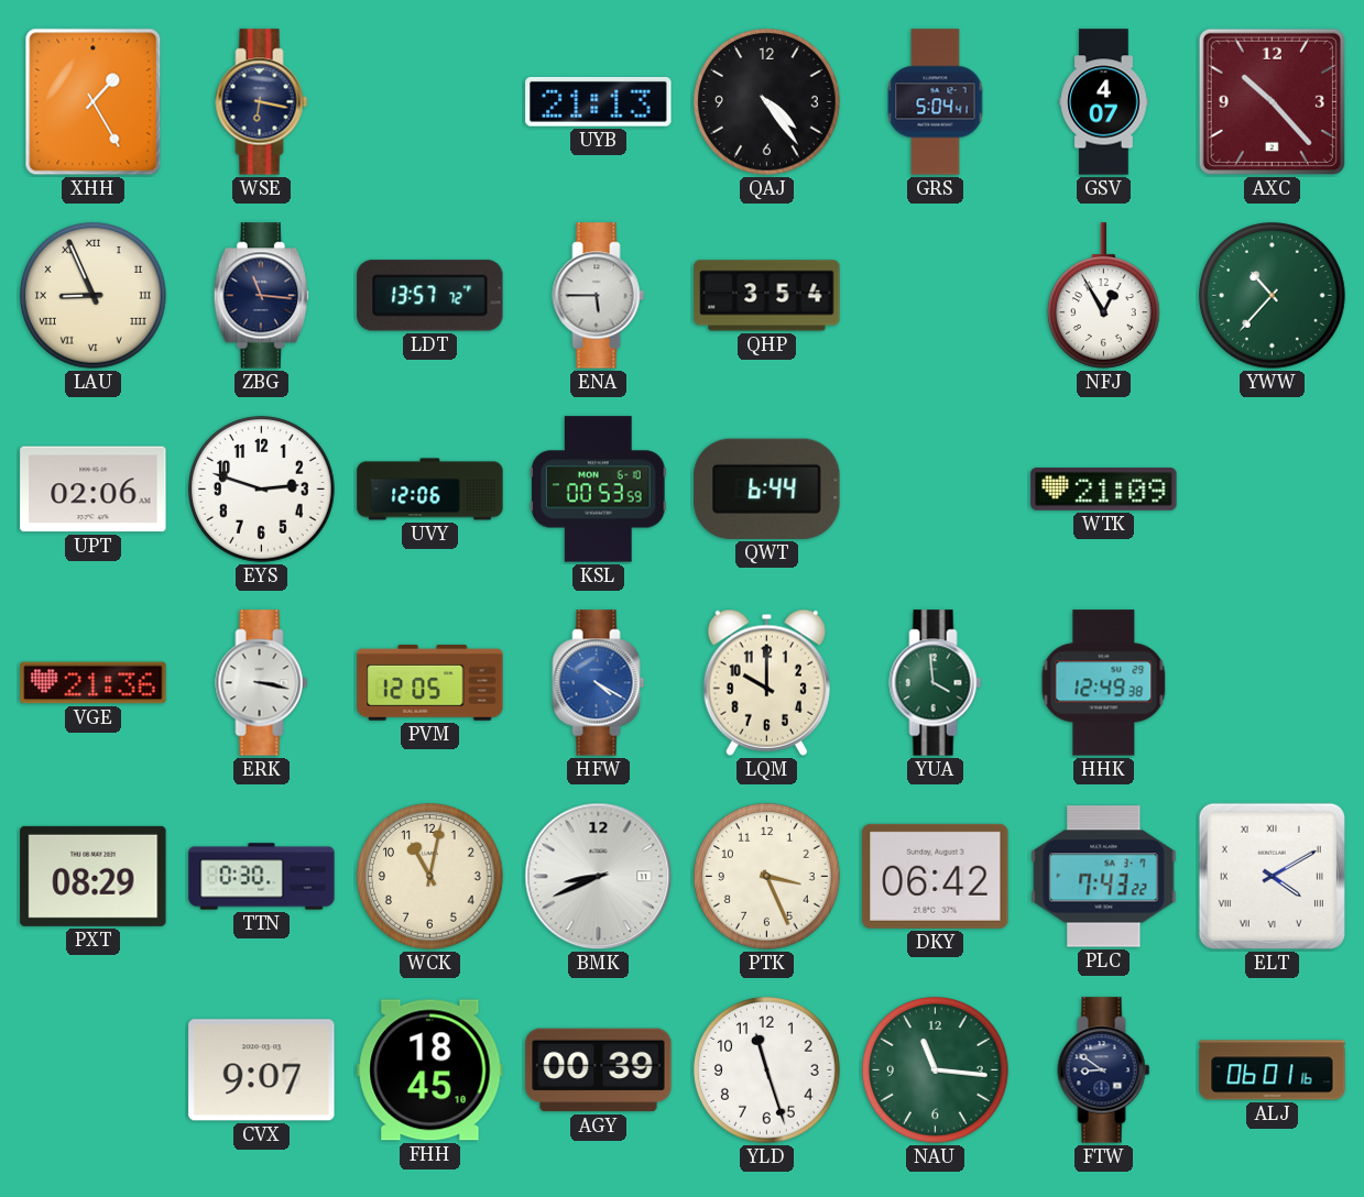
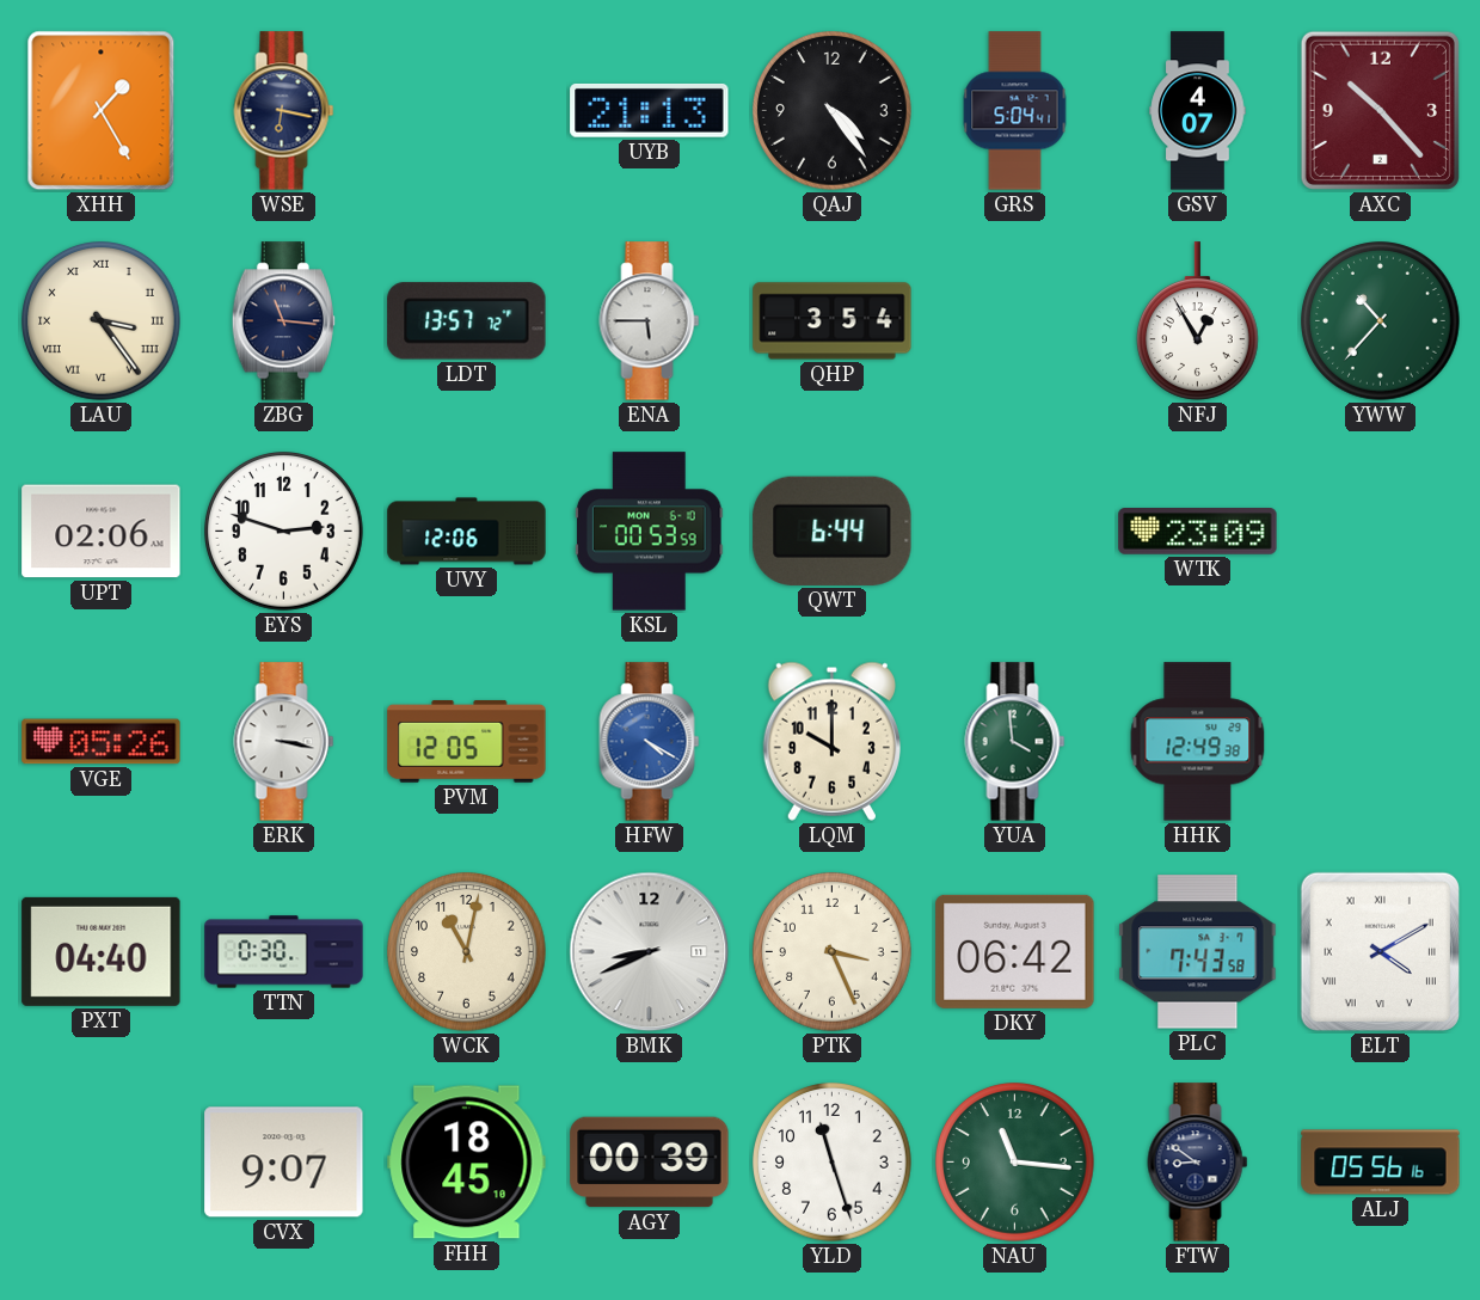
LAU: 8:56 -> 3:24
WTK: 21:09 -> 23:09
VGE: 21:36 -> 05:26
PXT: 08:29 -> 04:40
PLC: 7:43:22 -> 7:43:58
ALJ: 06:01 -> 05:56
